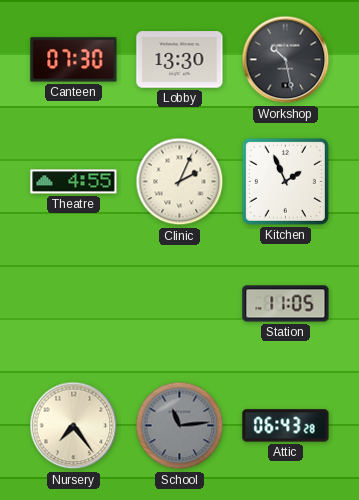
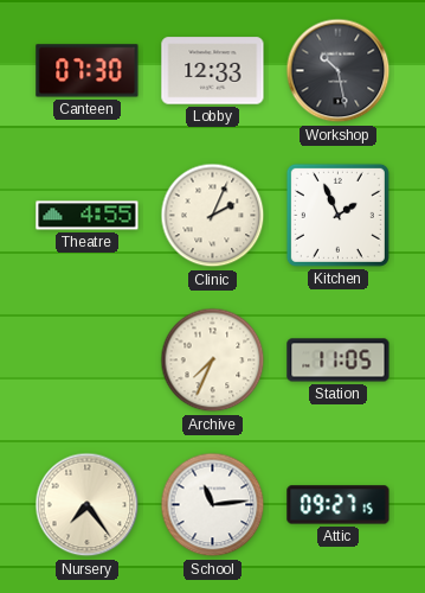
Lobby: 13:30 -> 12:33
Archive: none -> 7:34
School dial: grey -> white
Attic: 06:43 -> 09:27
